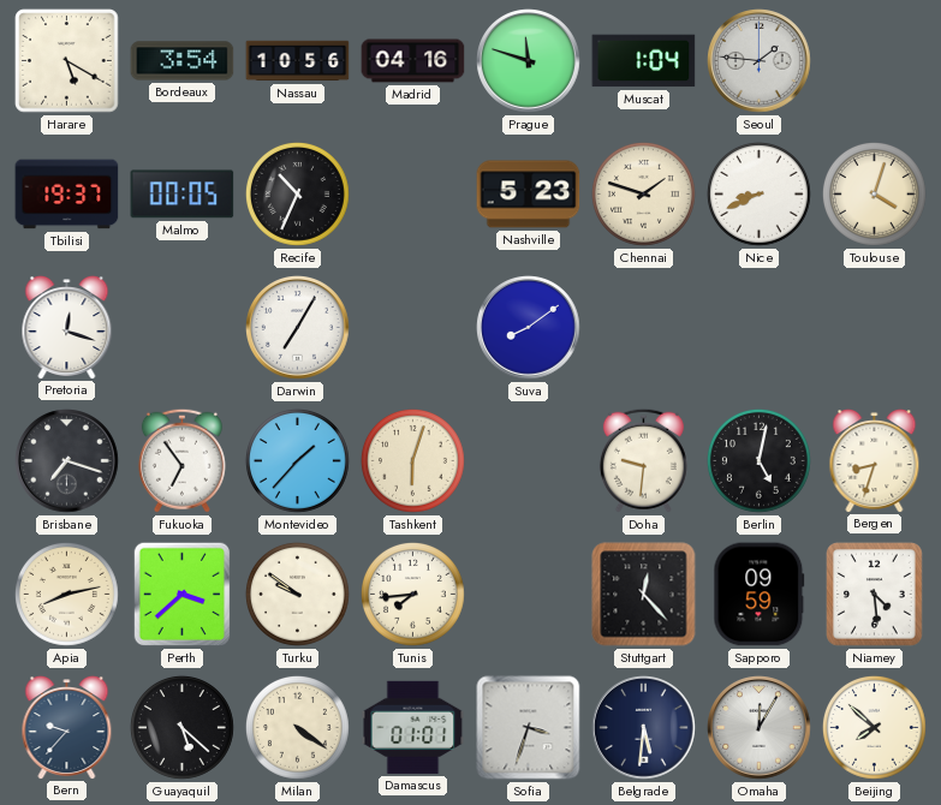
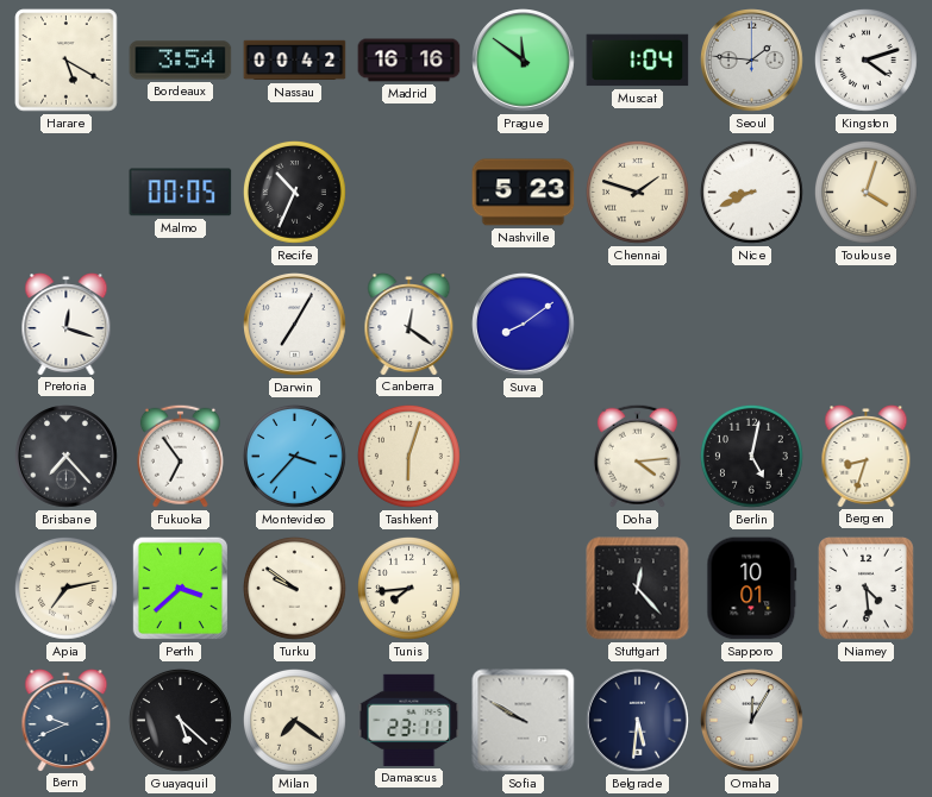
Nassau: 10:56 -> 00:42
Madrid: 04:16 -> 16:16
Prague: 11:48 -> 11:51
Kingston: none -> 4:12
Tbilisi: 19:37 -> none
Canberra: none -> 12:21
Brisbane: 7:18 -> 7:23
Montevideo: 1:37 -> 3:37
Doha: 9:31 -> 4:14
Apia: 8:13 -> 7:13
Sapporo: 09:59 -> 10:01
Bern: 9:37 -> 9:41
Milan: 4:21 -> 7:21
Damascus: 01:01 -> 23:11
Sofia: 3:33 -> 9:50
Beijing: 7:52 -> none
